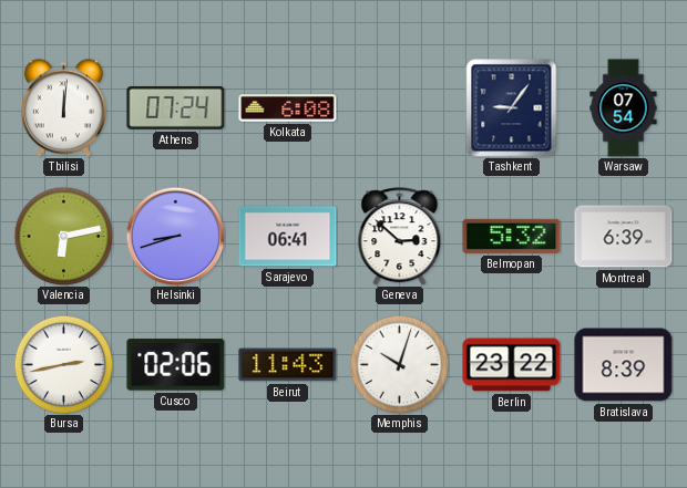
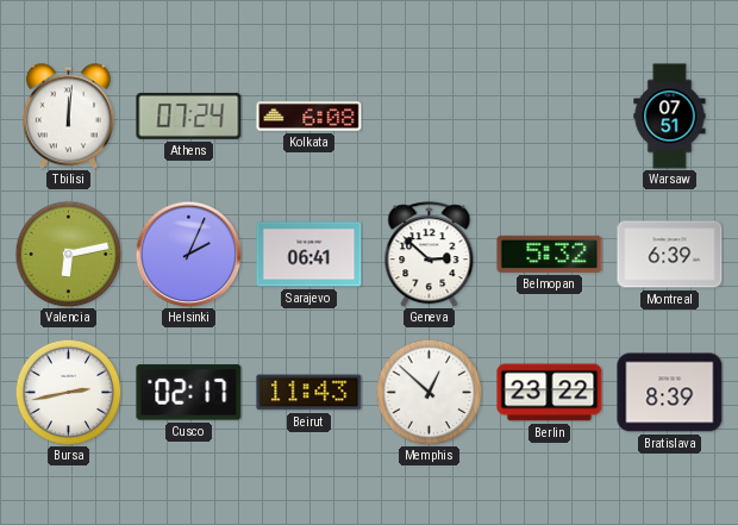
Tashkent: 9:06 -> none
Warsaw: 07:54 -> 07:51
Helsinki: 8:42 -> 2:04
Cusco: 02:06 -> 02:17
Memphis: 10:03 -> 12:52
